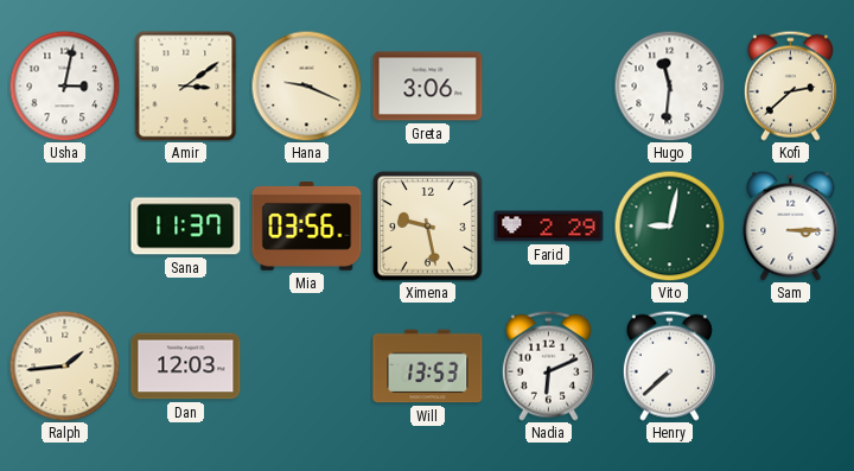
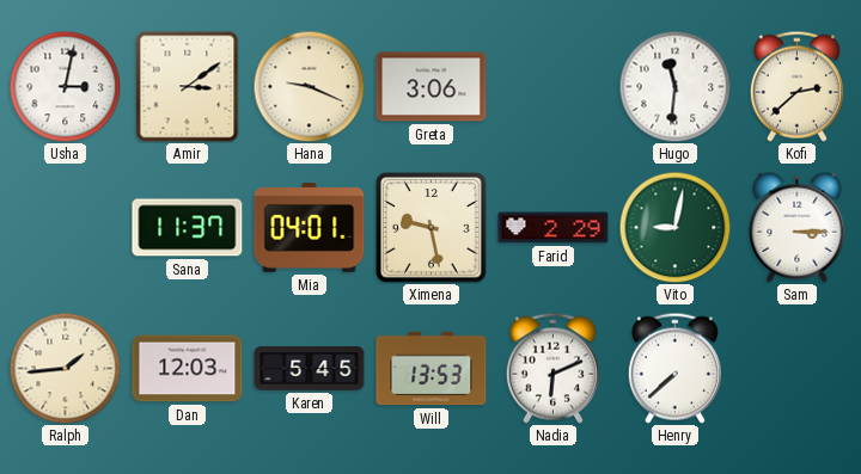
Mia: 03:56 -> 04:01
Karen: none -> 5:45
